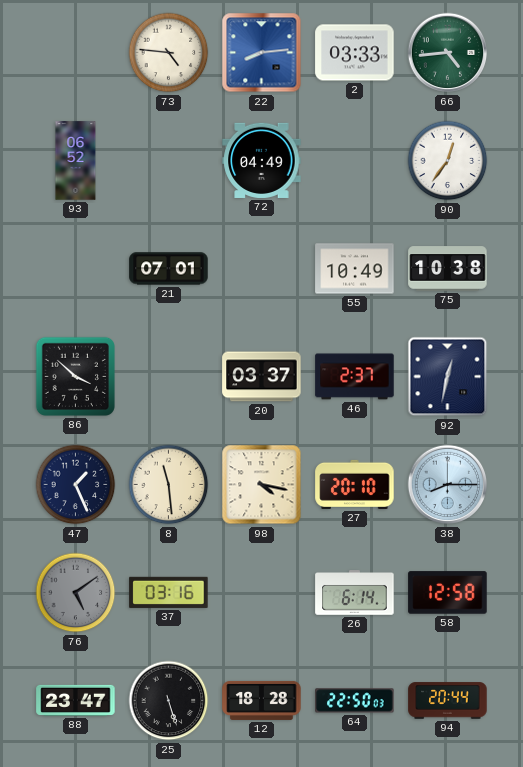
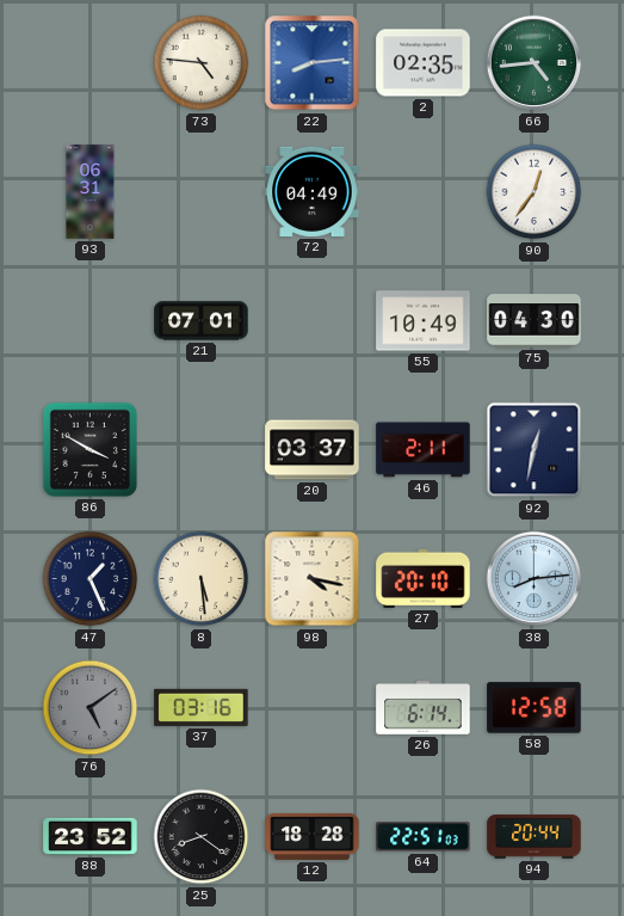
2: 03:33 -> 02:35
93: 06:52 -> 06:31
75: 10:38 -> 04:30
86: 3:52 -> 3:50
46: 2:37 -> 2:11
8: 11:29 -> 5:29
38: 8:15 -> 8:14
88: 23:47 -> 23:52
25: 5:27 -> 8:21
64: 22:50 -> 22:51
